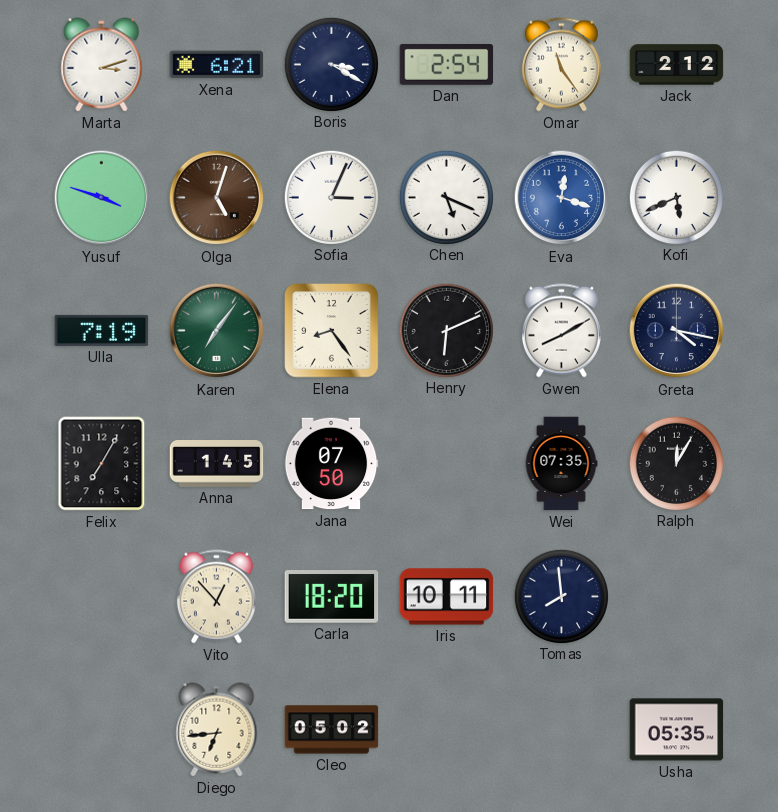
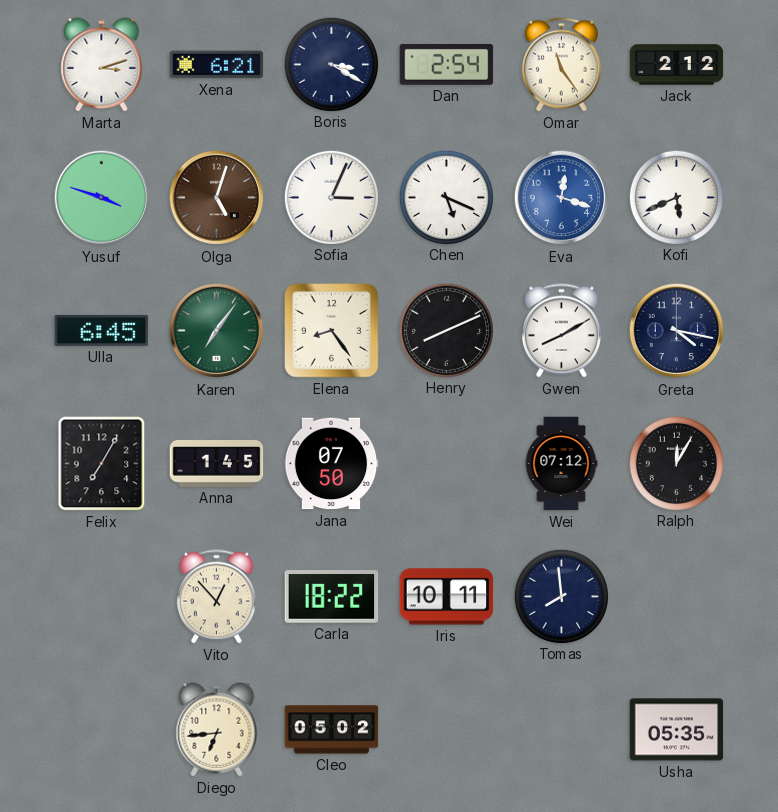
Ulla: 7:19 -> 6:45
Henry: 6:11 -> 8:11
Wei: 07:35 -> 07:12
Carla: 18:20 -> 18:22
